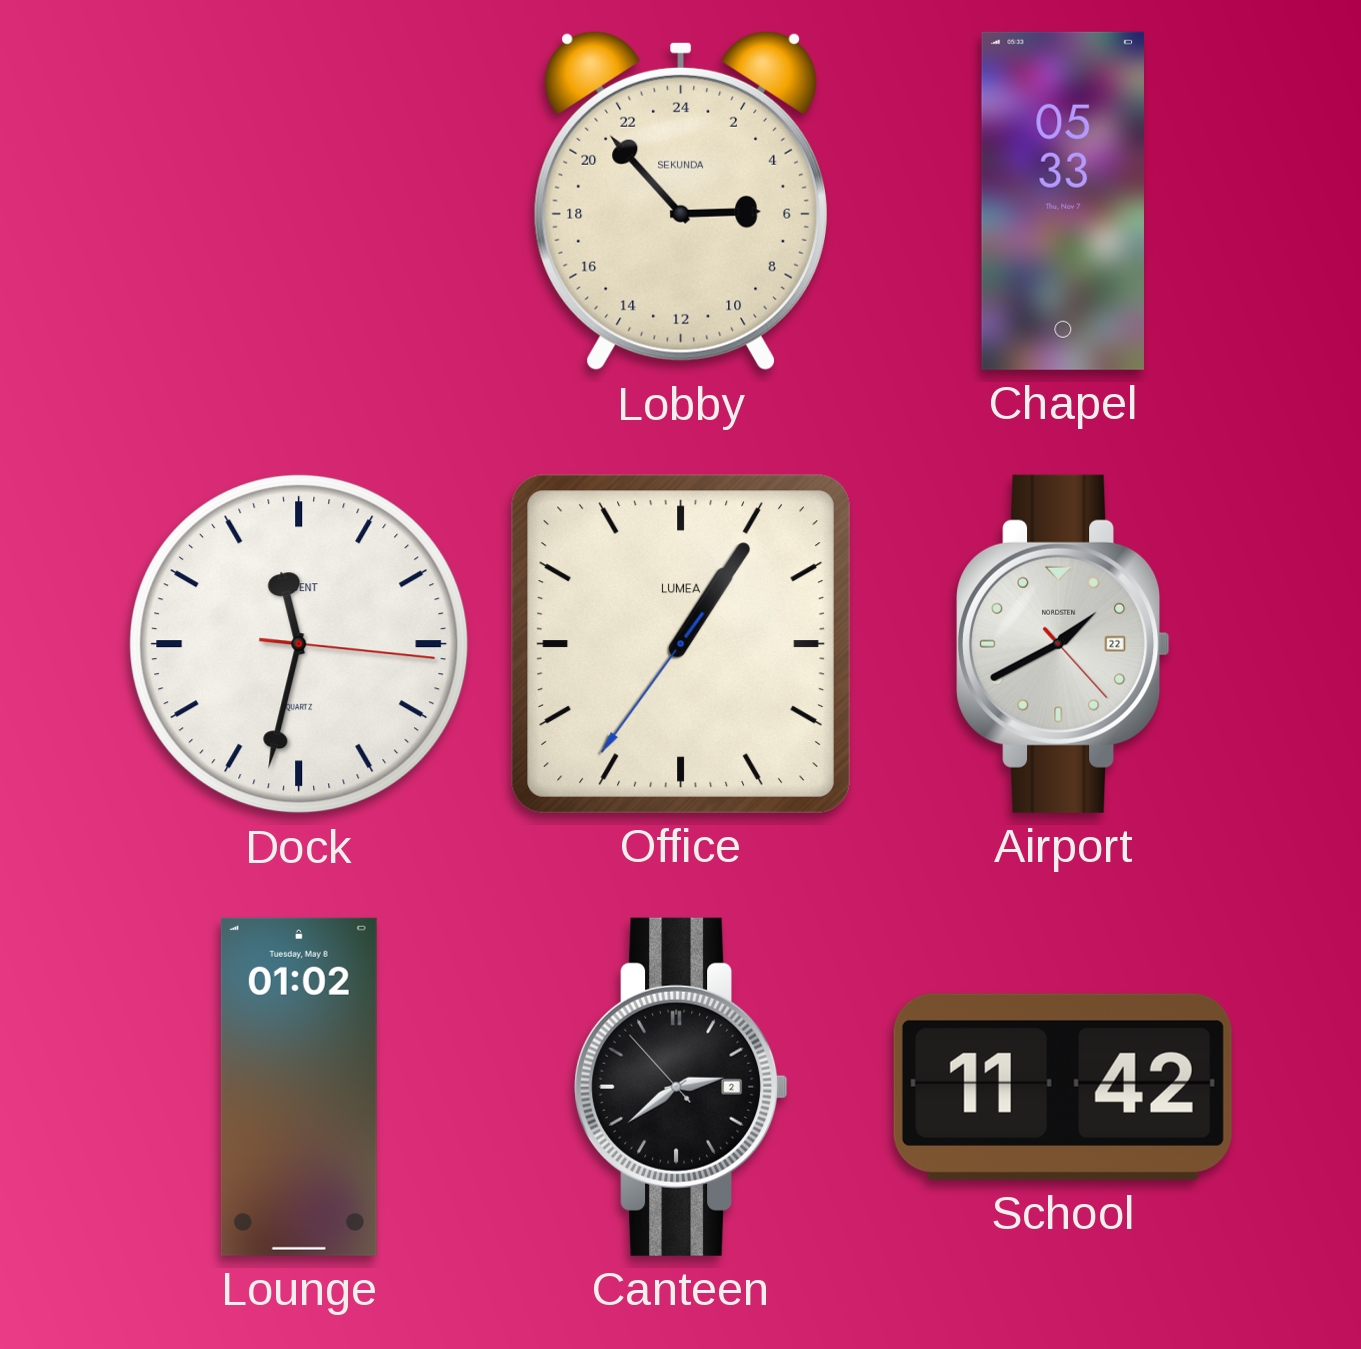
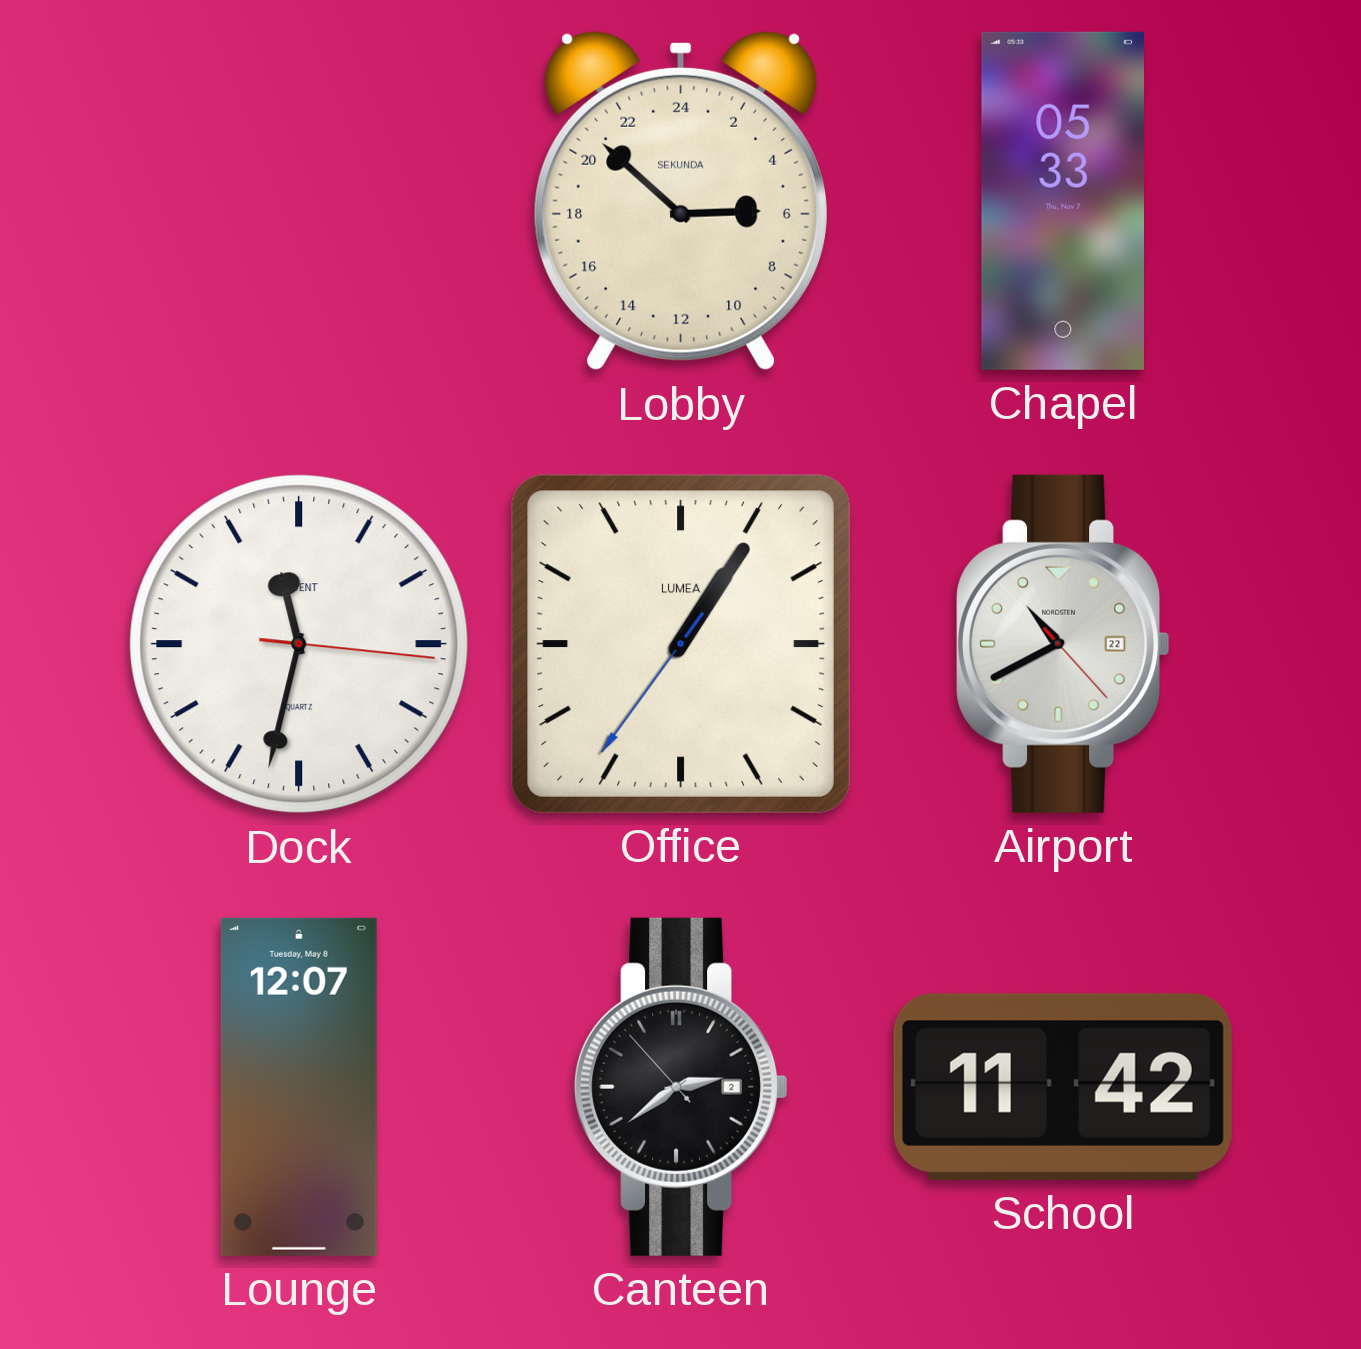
Lobby: 5:53 -> 5:52
Airport: 1:40 -> 10:40
Lounge: 01:02 -> 12:07
